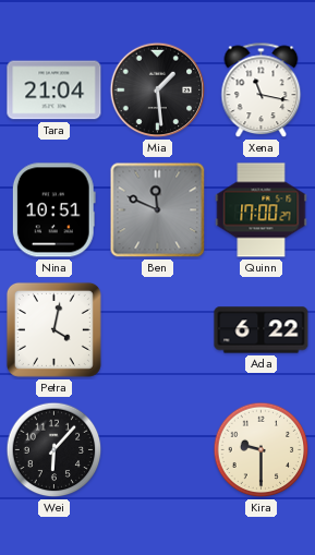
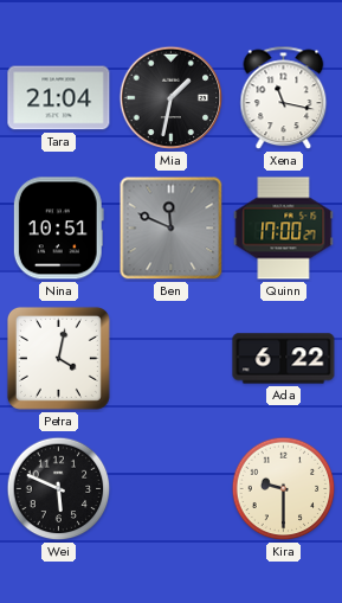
Mia: 1:29 -> 1:32
Wei: 6:07 -> 5:49
